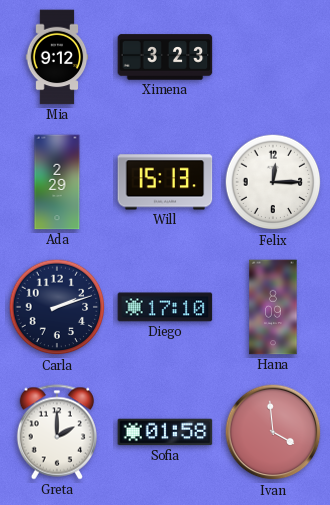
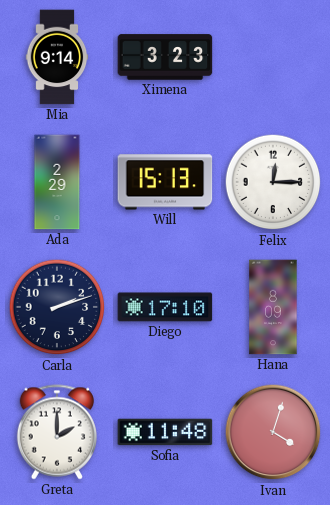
Mia: 9:12 -> 9:14
Sofia: 01:58 -> 11:48
Ivan: 3:59 -> 4:03
